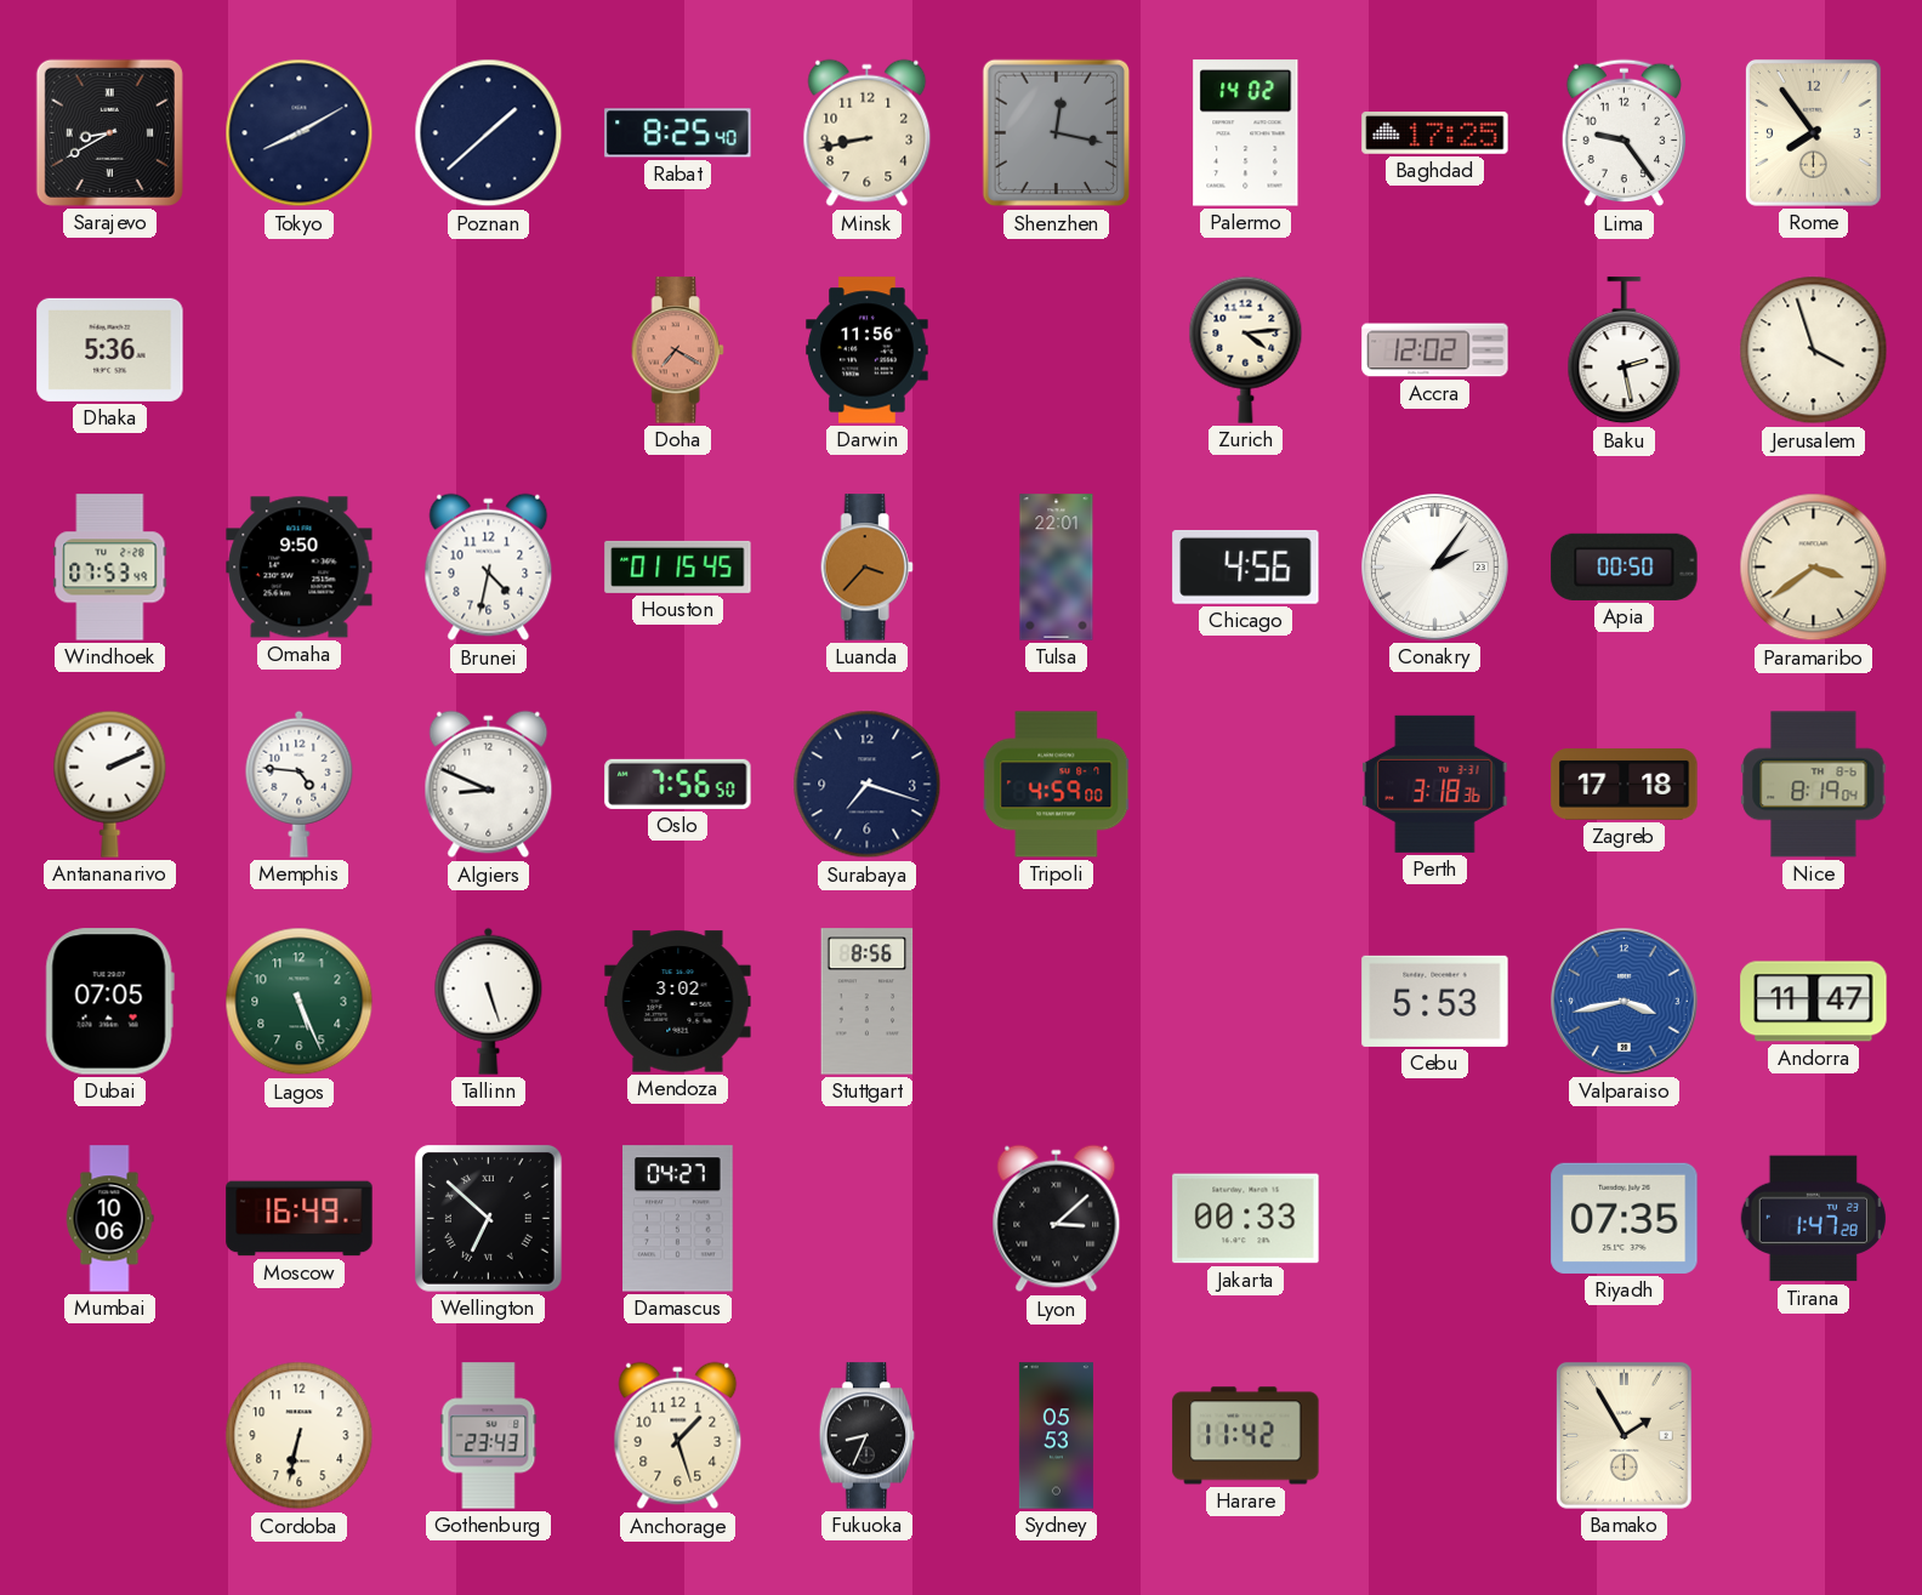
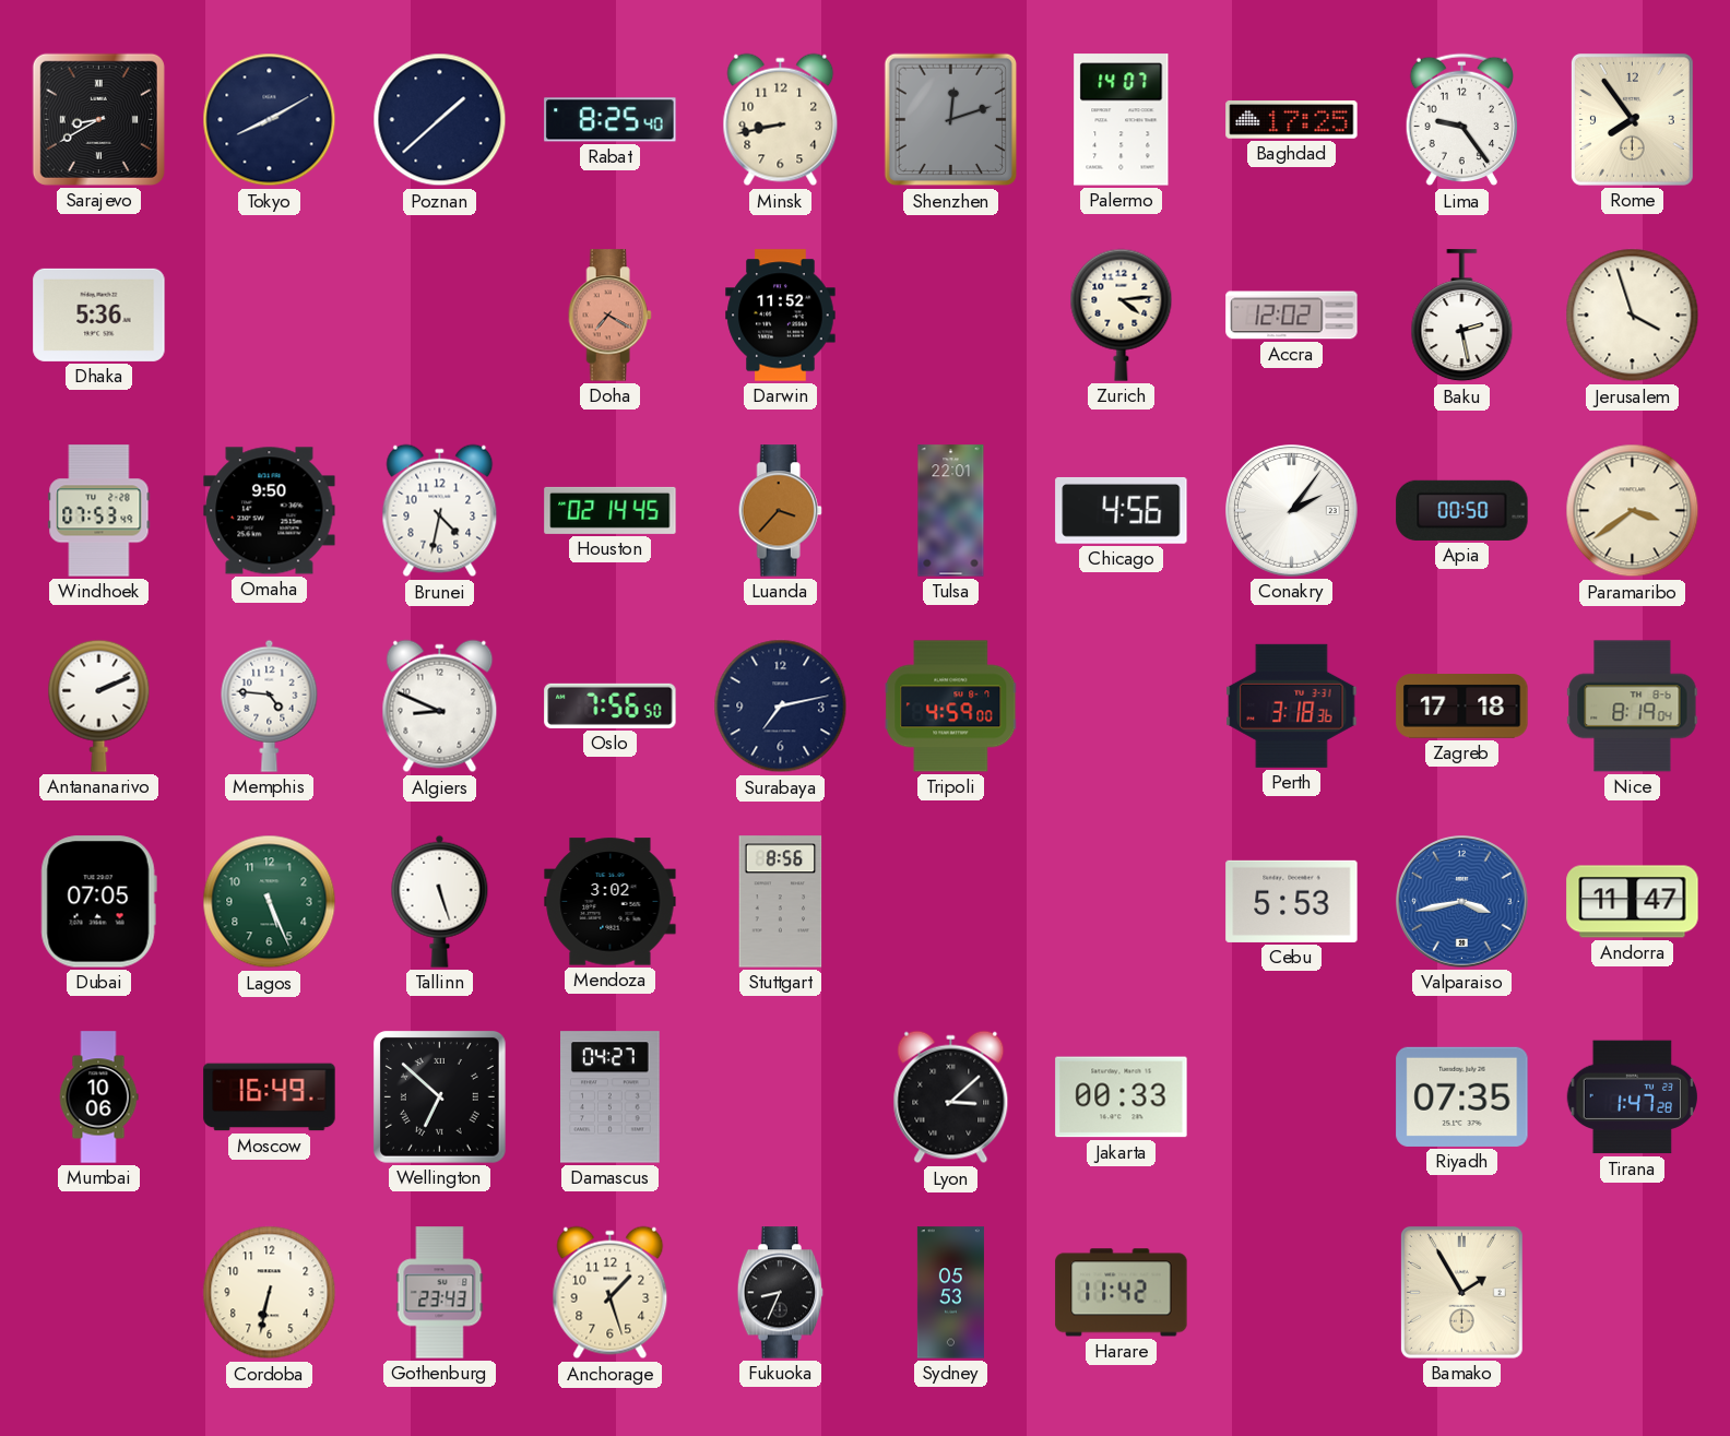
Shenzhen: 12:17 -> 12:12
Palermo: 14:02 -> 14:07
Darwin: 11:56 -> 11:52
Houston: 01:15 -> 02:14
Surabaya: 7:18 -> 7:13
